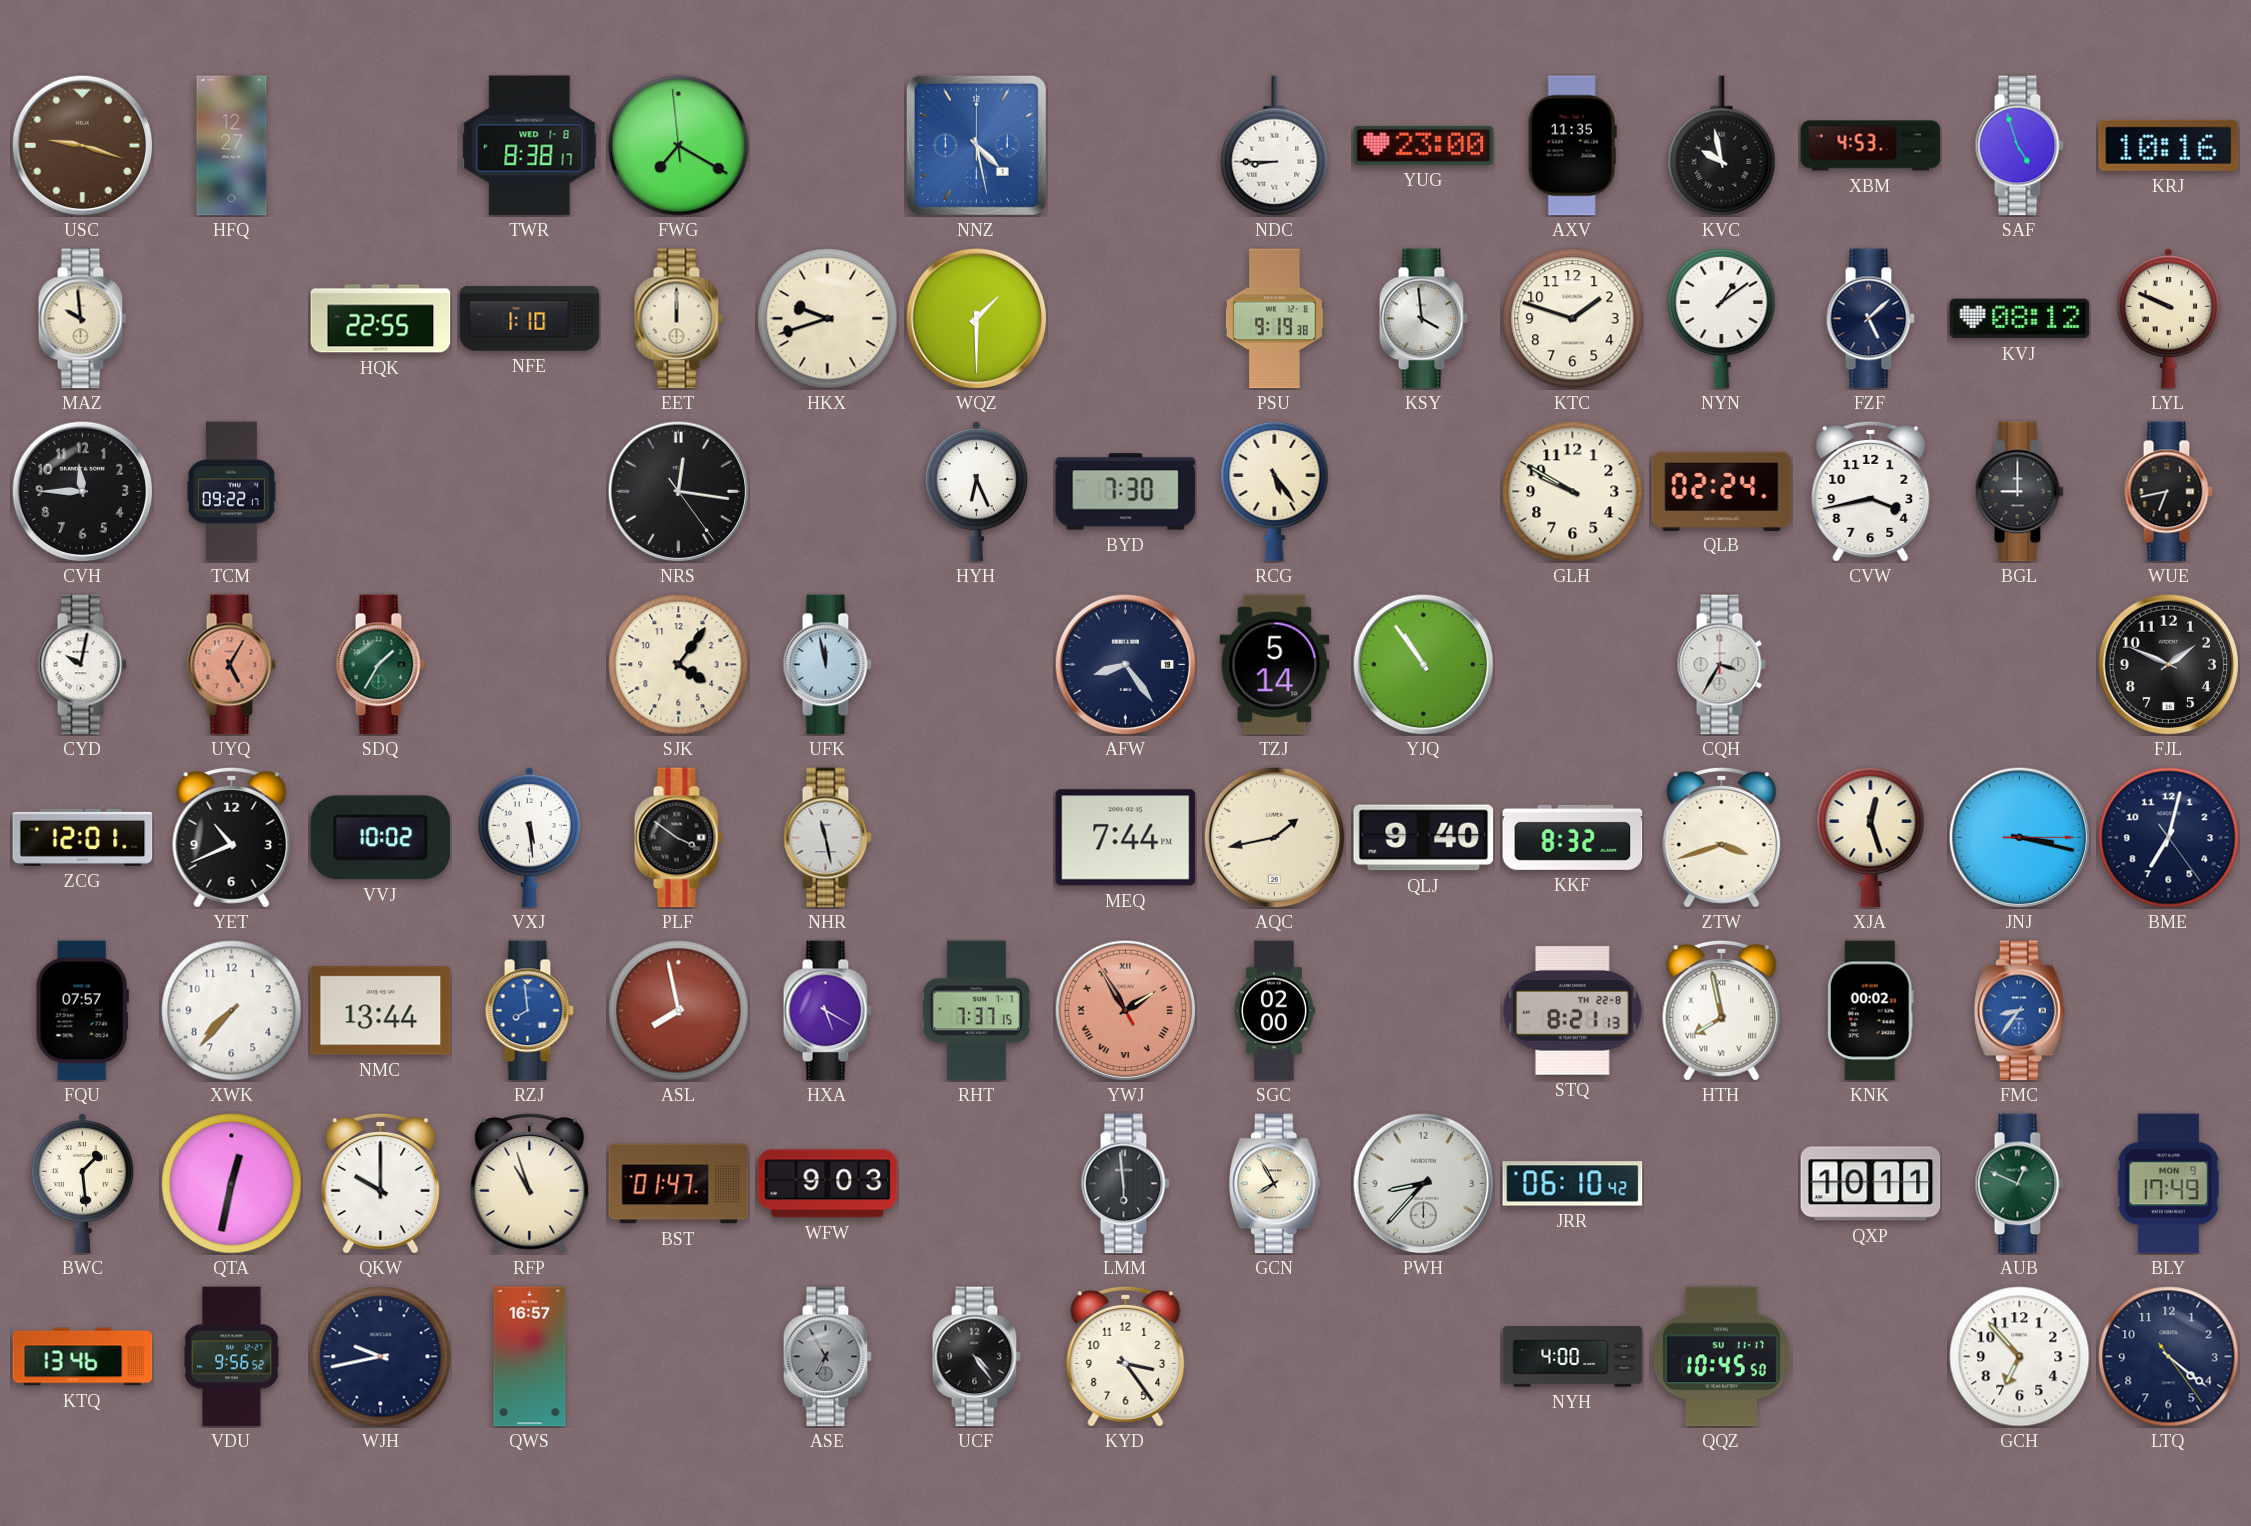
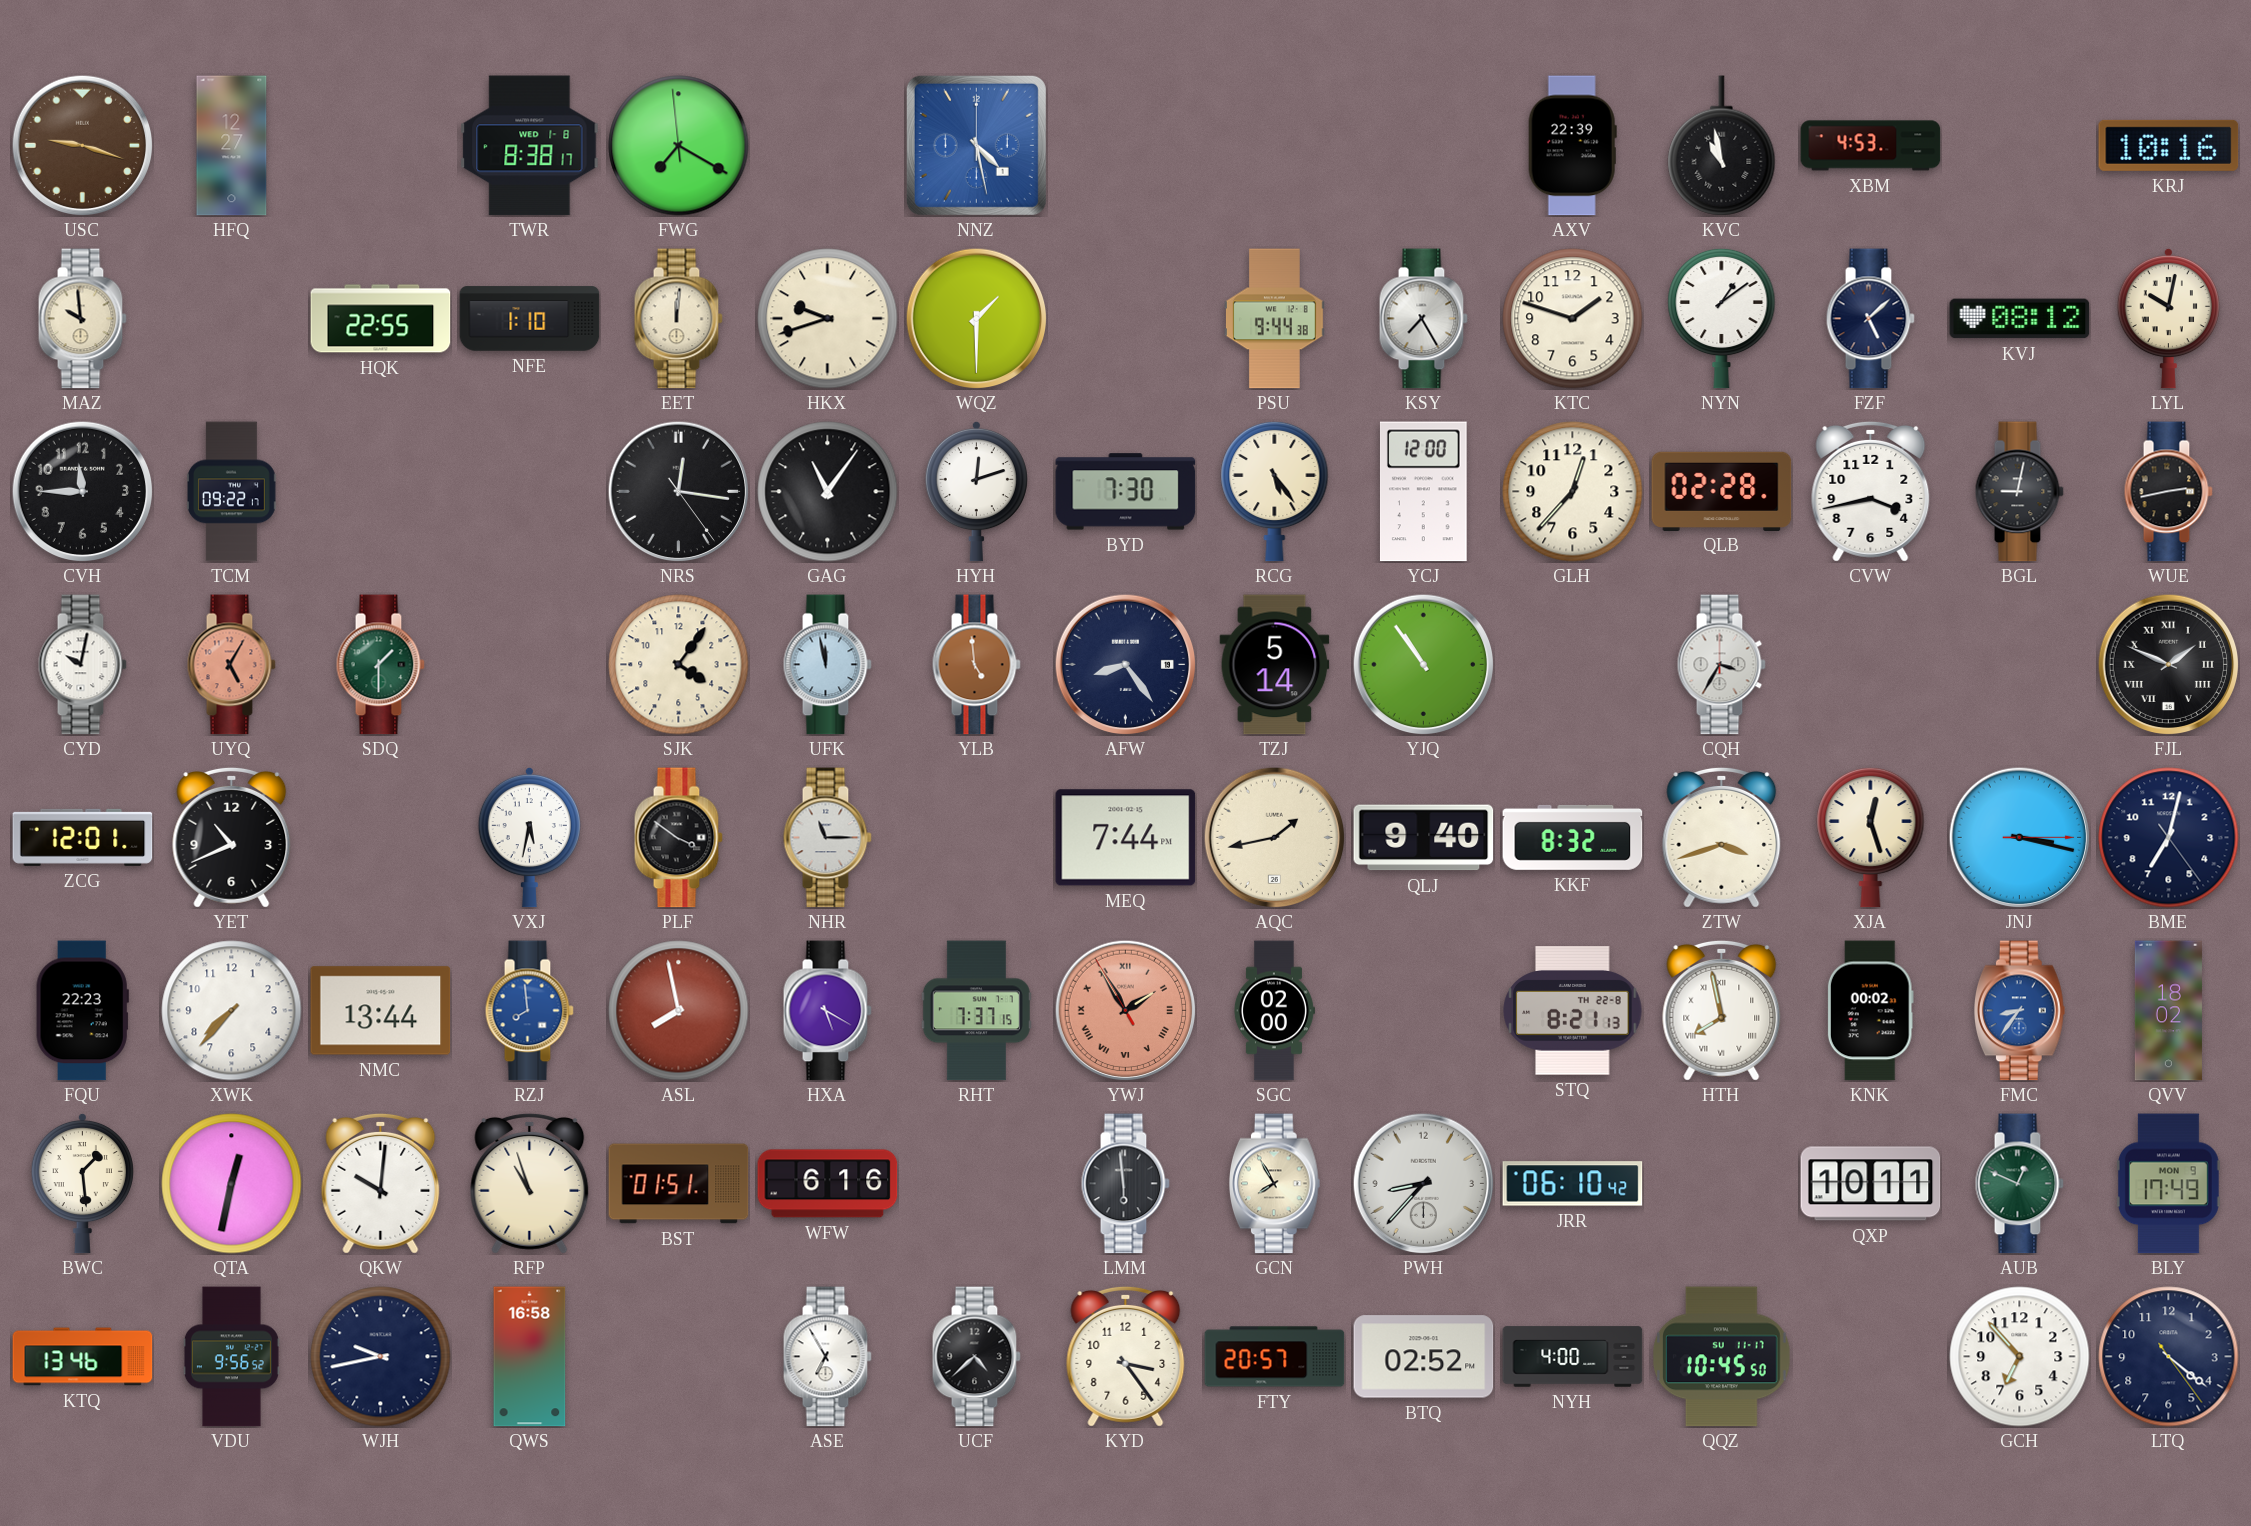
NDC: 8:45 -> none
YUG: 23:00 -> none
AXV: 11:35 -> 22:39
KVC: 9:58 -> 10:58
SAF: 4:57 -> none
EET: 12:00 -> 12:01
PSU: 9:19 -> 9:44
KSY: 3:59 -> 7:25
LYL: 9:49 -> 10:02
GAG: none -> 11:06
HYH: 6:26 -> 12:12
YCJ: none -> 12:00
GLH: 9:50 -> 12:37
QLB: 02:24 -> 02:28
BGL: 9:00 -> 9:02
WUE: 6:43 -> 2:43
SDQ: 1:35 -> 1:30
YLB: none -> 4:59
FJL numerals: Arabic -> Roman
VVJ: 10:02 -> none
VXJ: 5:29 -> 5:32
NHR: 11:28 -> 11:15
FQU: 07:57 -> 22:23
QVV: none -> 18:02
QKW: 10:00 -> 10:01
BST: 01:47 -> 01:51
WFW: 9:03 -> 6:16
QWS: 16:57 -> 16:58
ASE dial: grey -> white
UCF: 4:24 -> 4:38
FTY: none -> 20:57
BTQ: none -> 02:52
